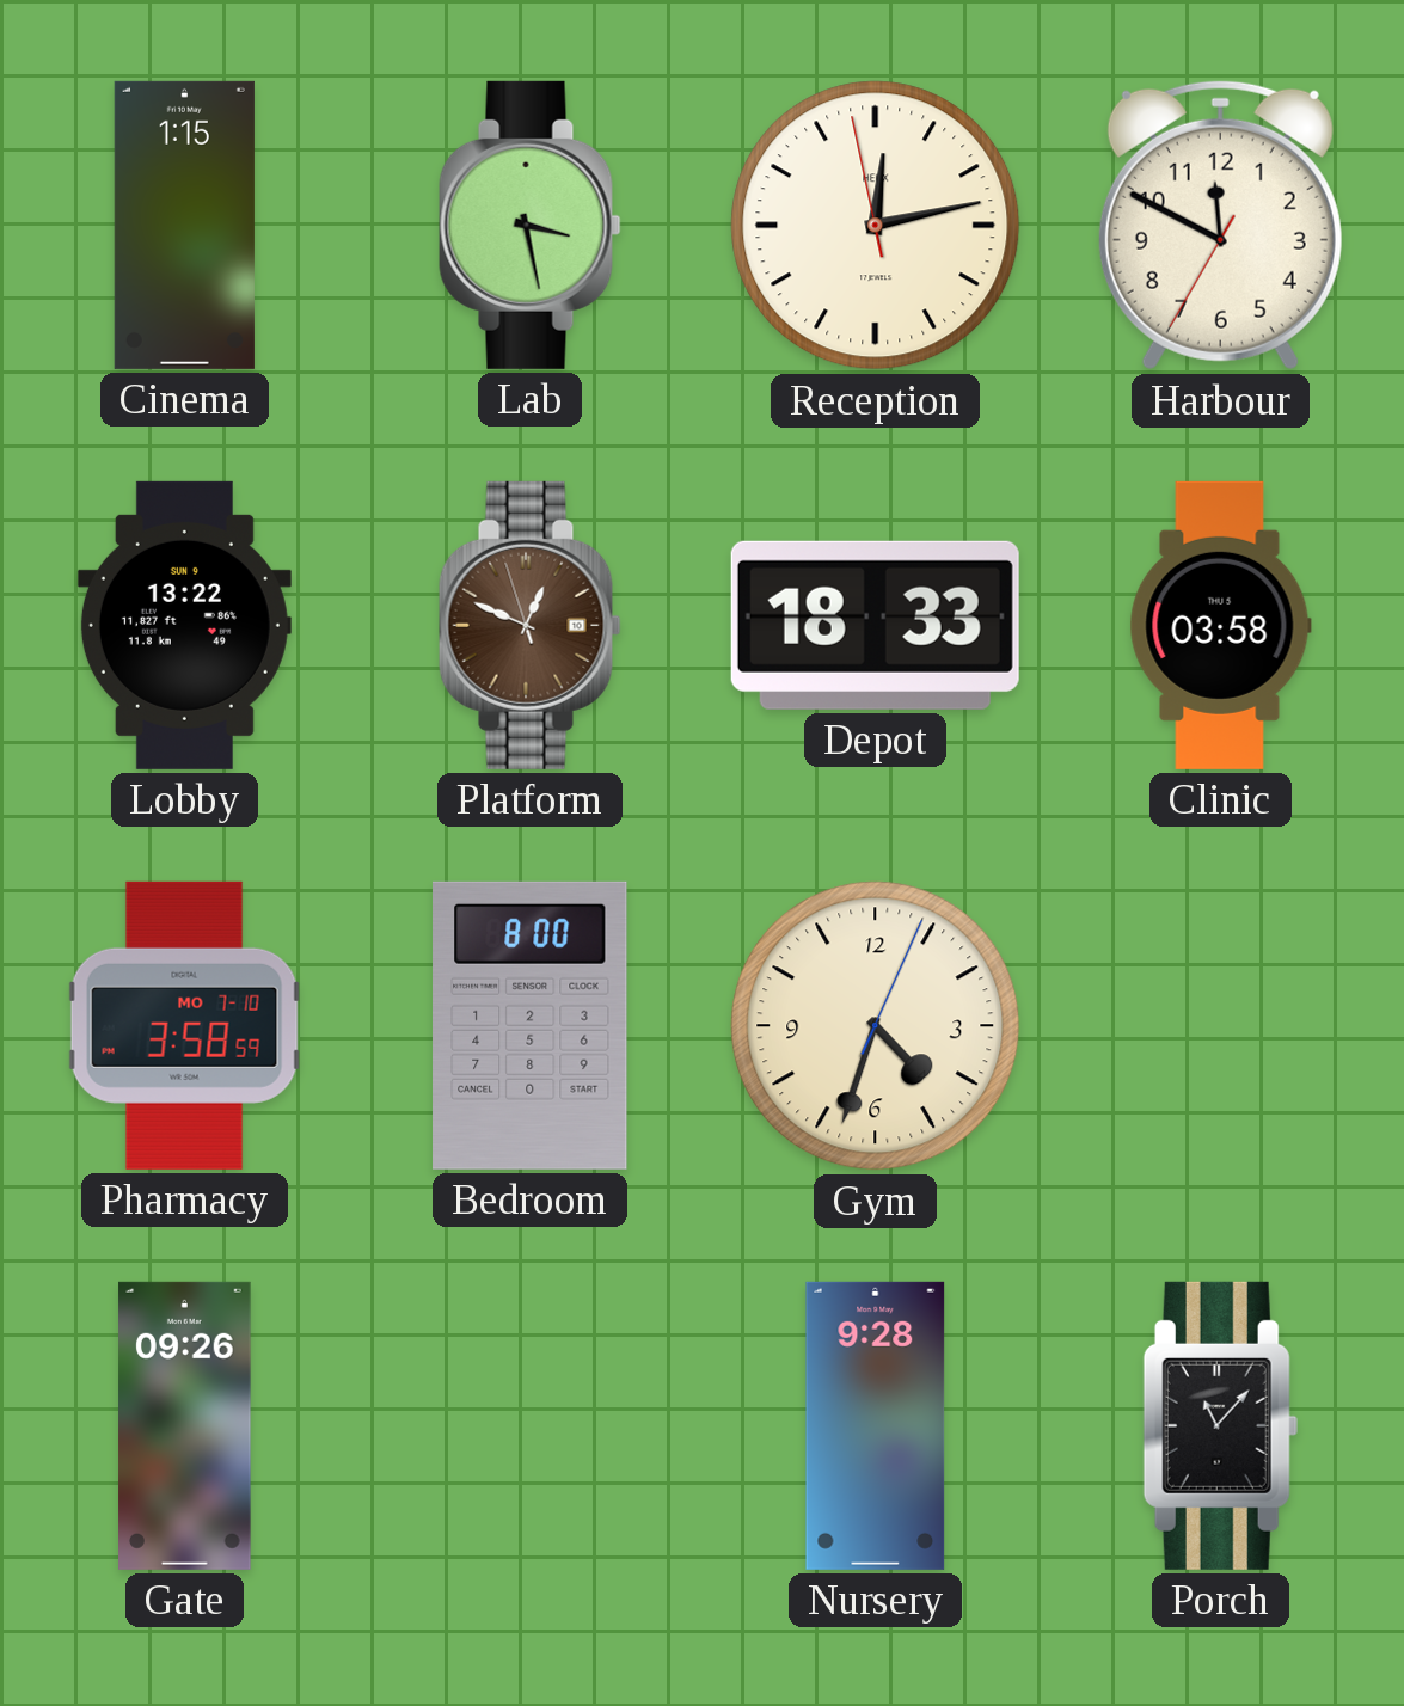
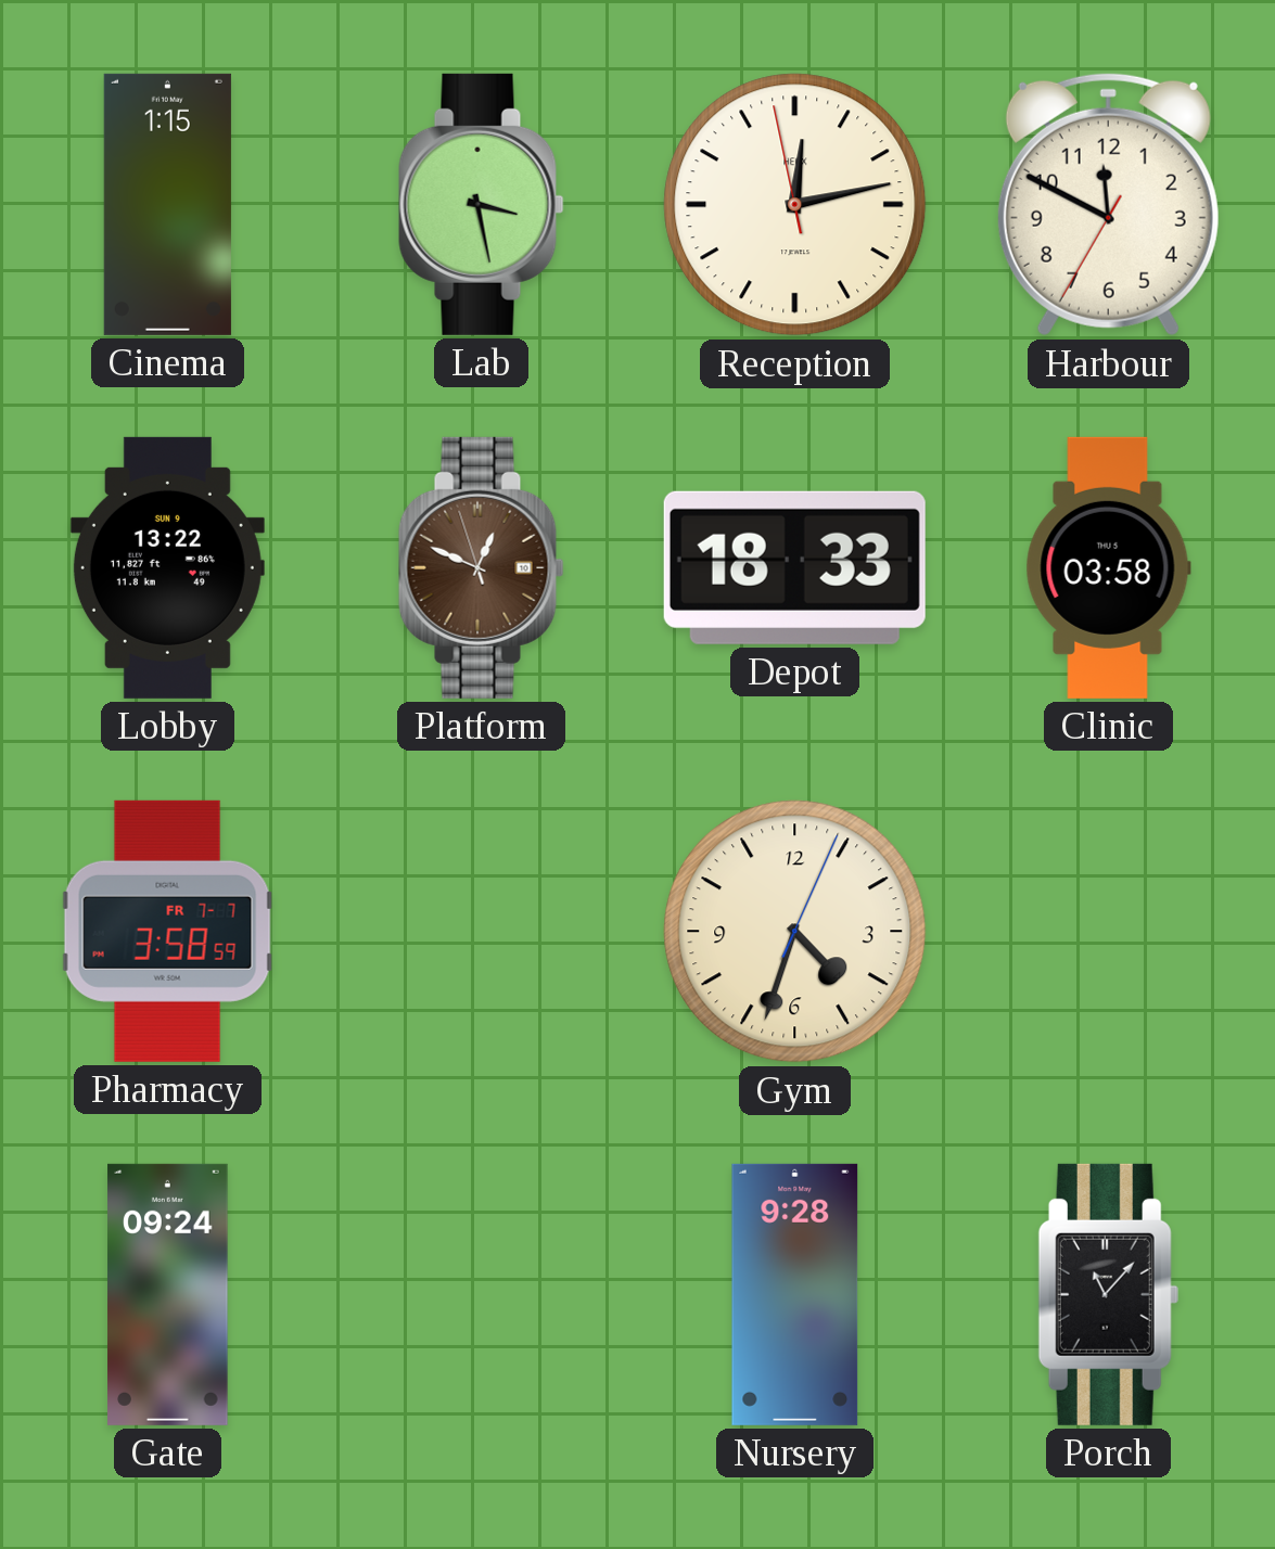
Pharmacy date: MO 7-10 -> FR 7-7
Bedroom: 8:00 -> none
Gate: 09:26 -> 09:24
